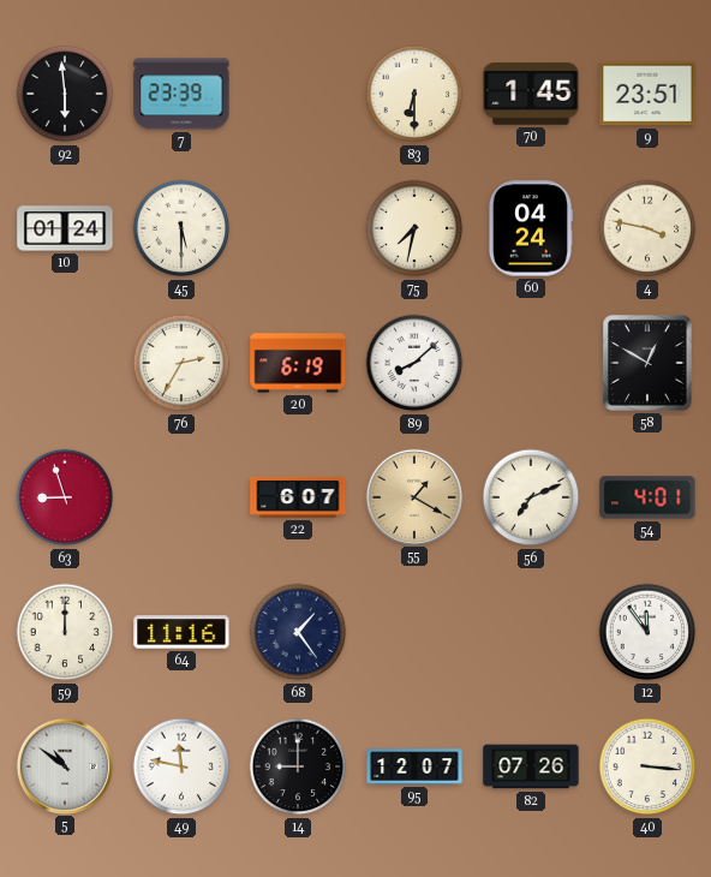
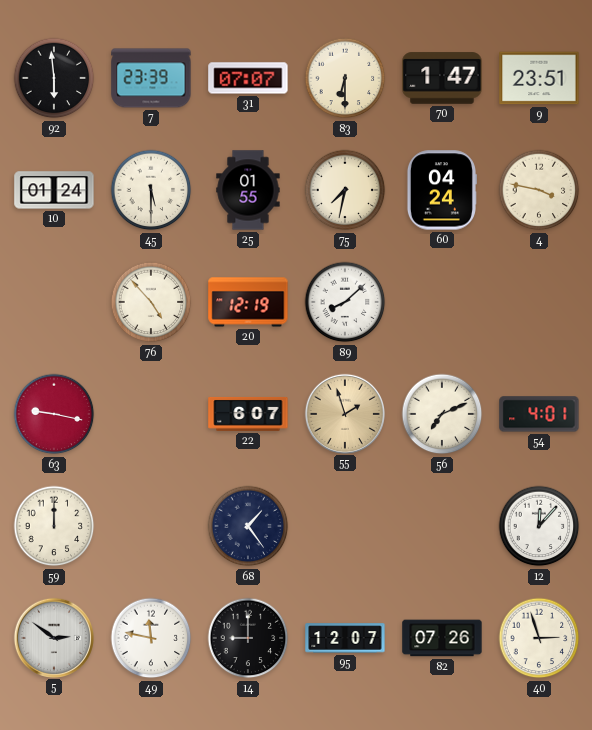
31: none -> 07:07
70: 1:45 -> 1:47
25: none -> 01:55
76: 2:35 -> 4:53
20: 6:19 -> 12:19
58: 12:50 -> none
63: 8:57 -> 9:17
55: 1:20 -> 1:57
64: 11:16 -> none
12: 11:54 -> 12:07
5: 10:51 -> 2:51
40: 3:16 -> 2:57
